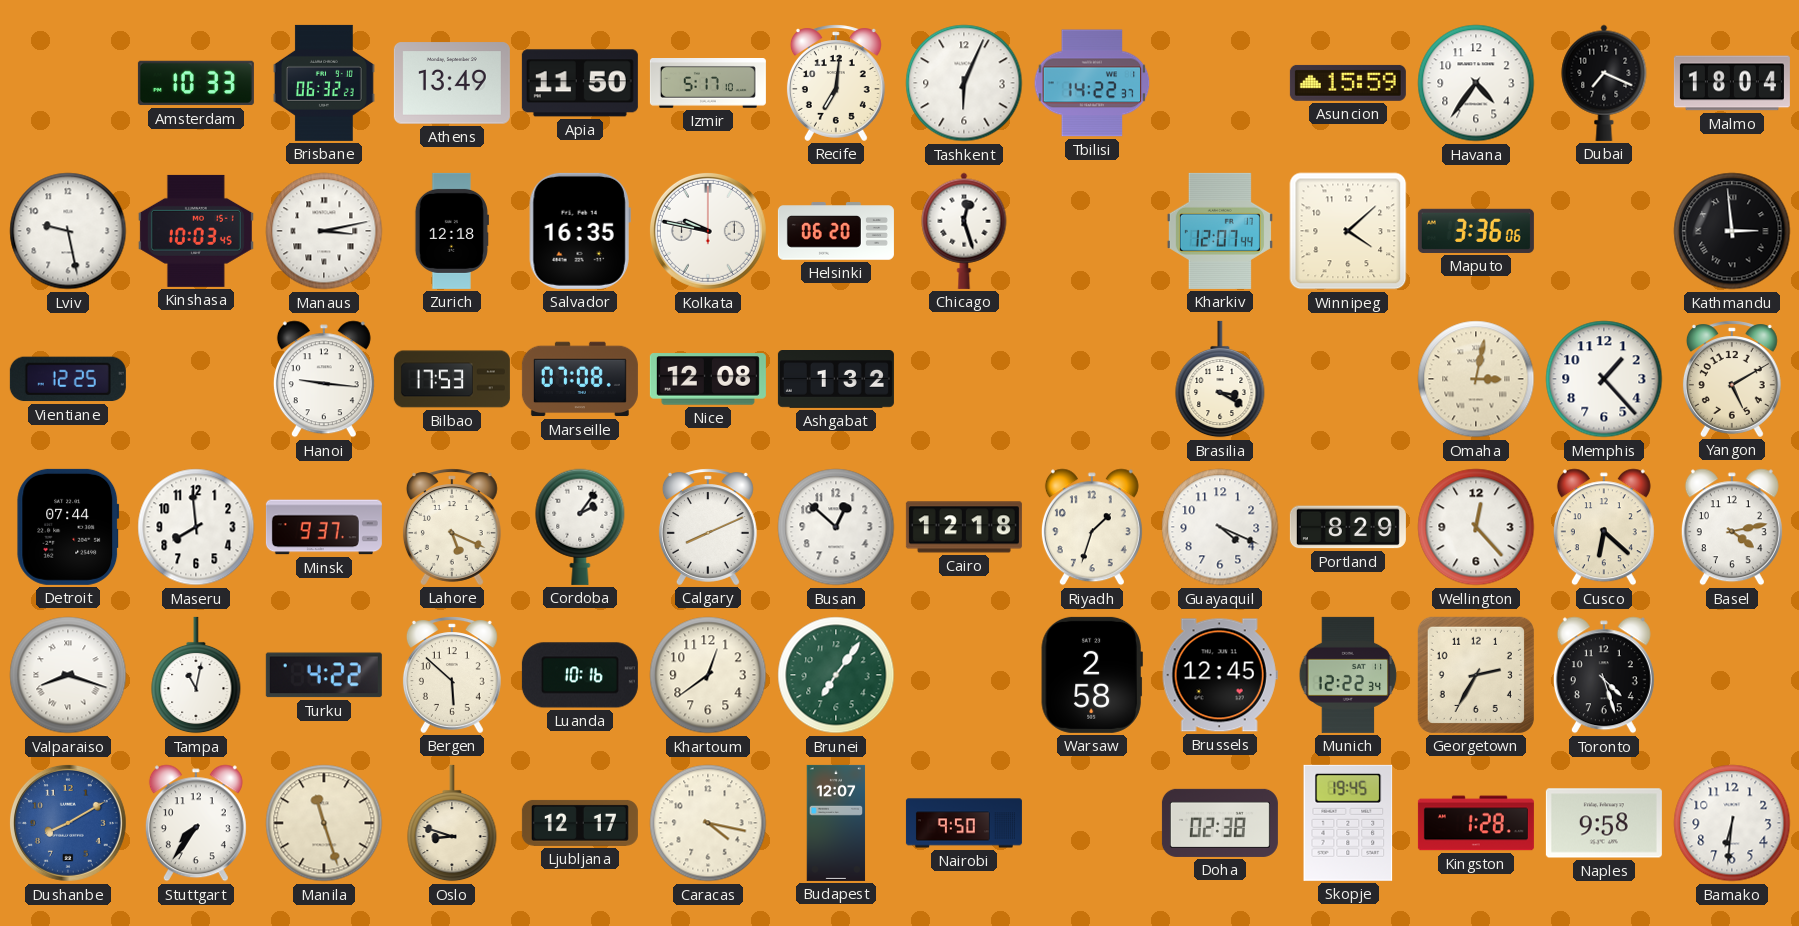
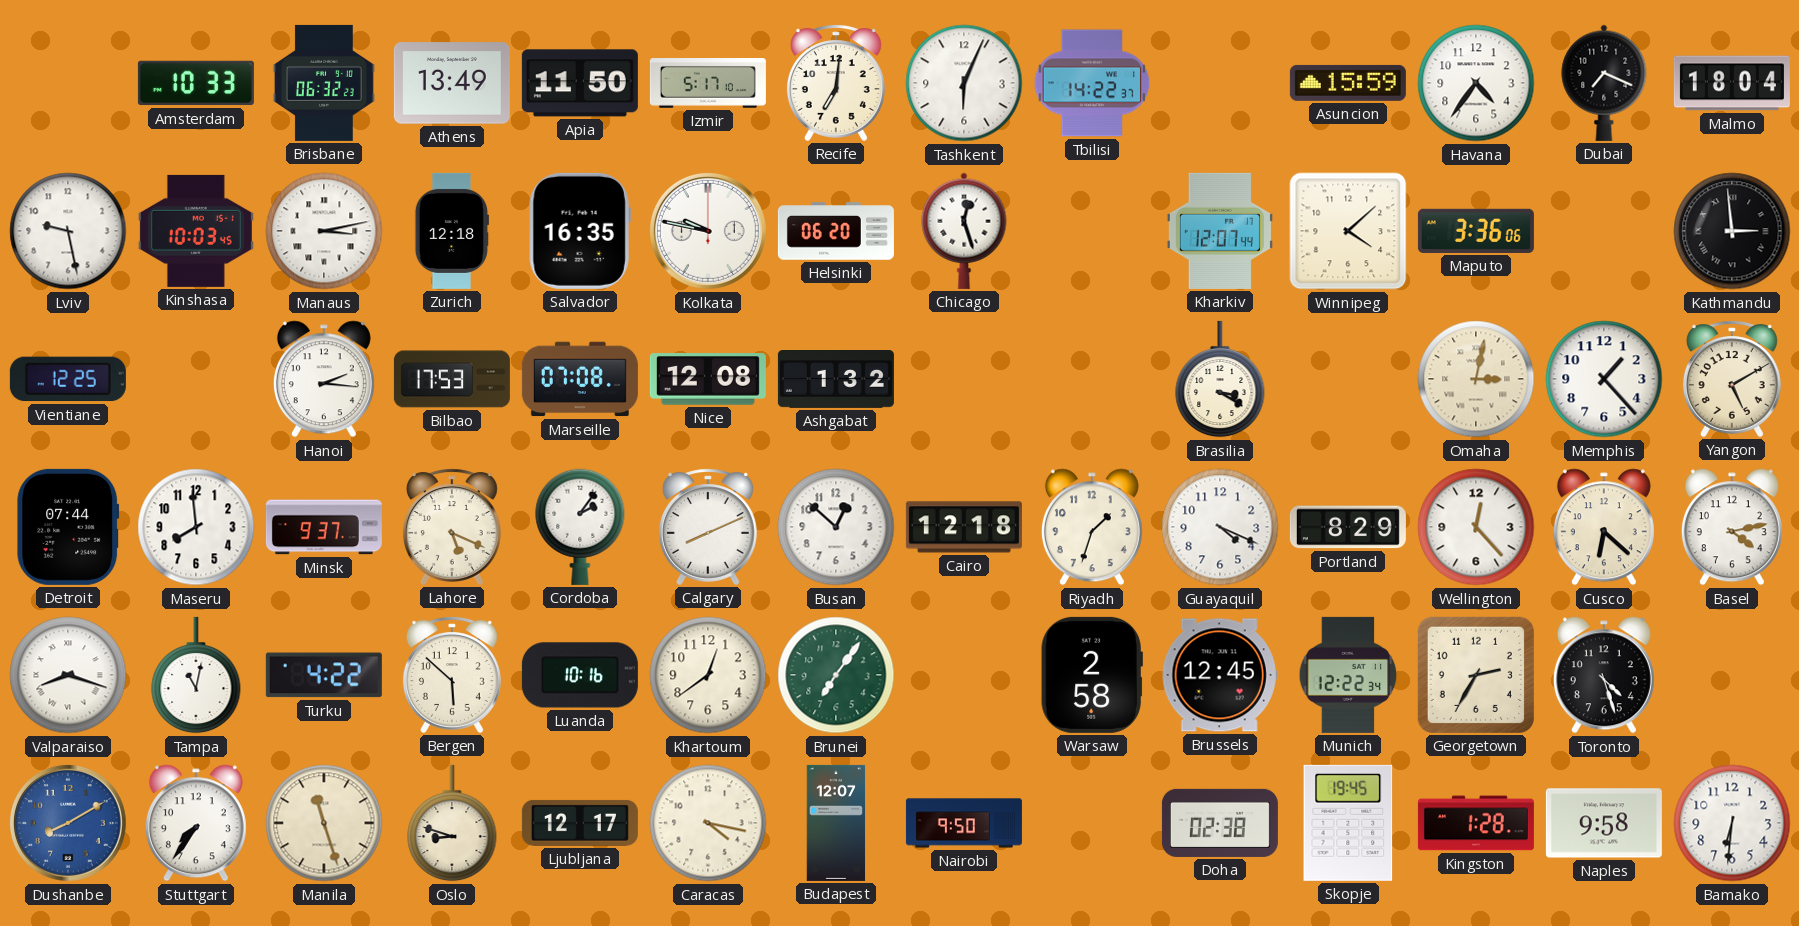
Hanoi: 9:16 -> 2:16
